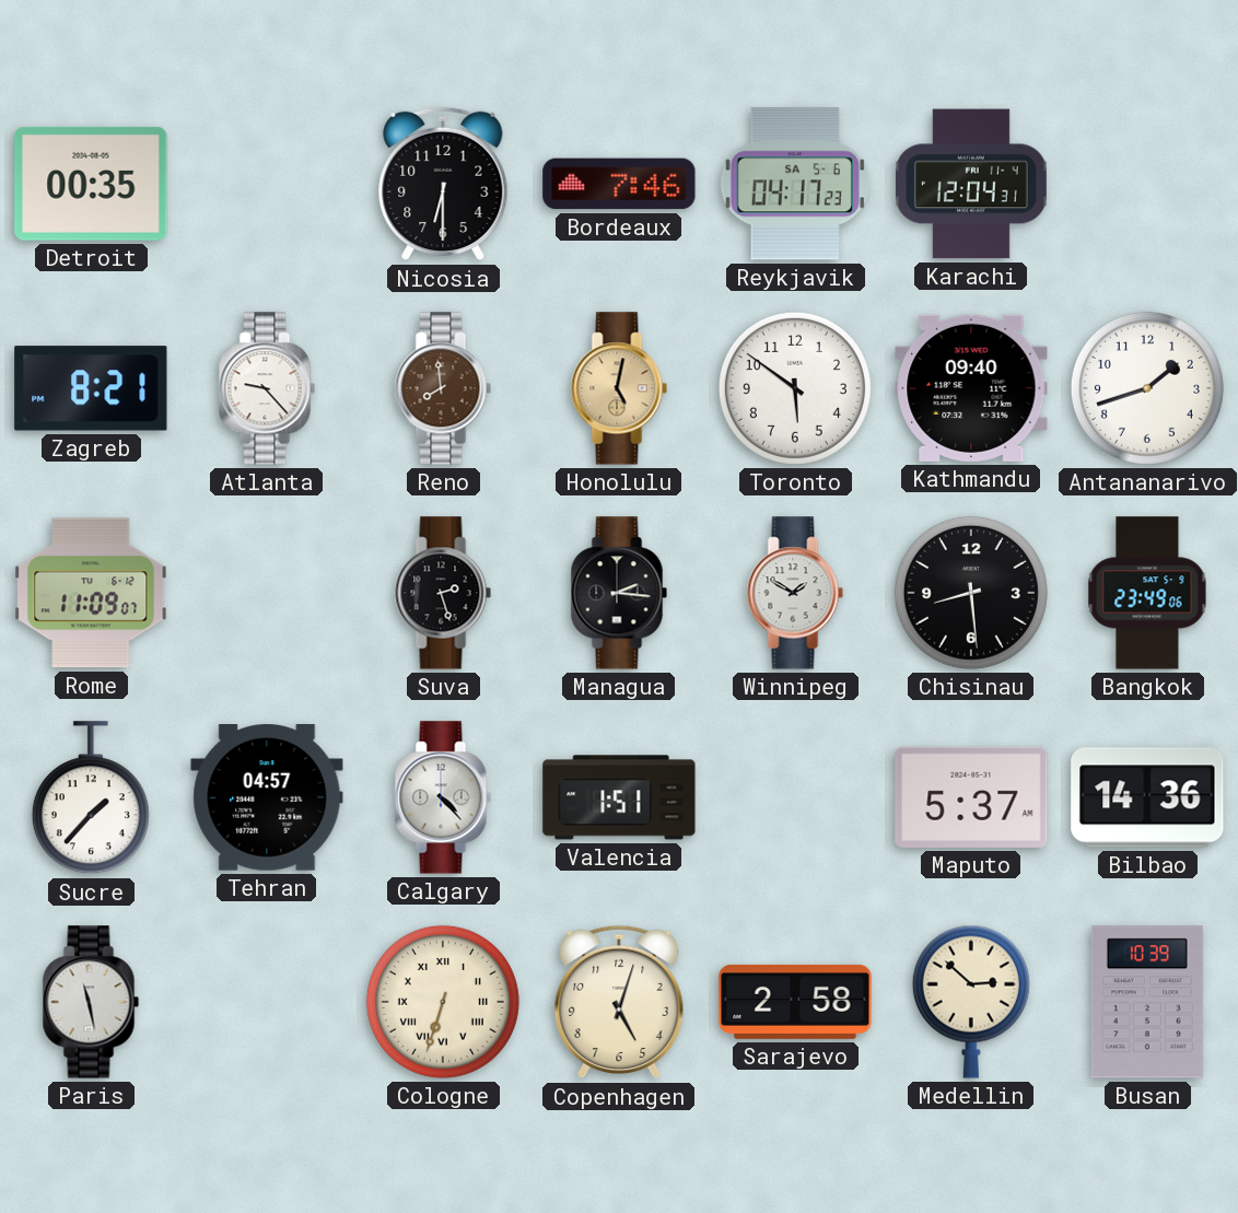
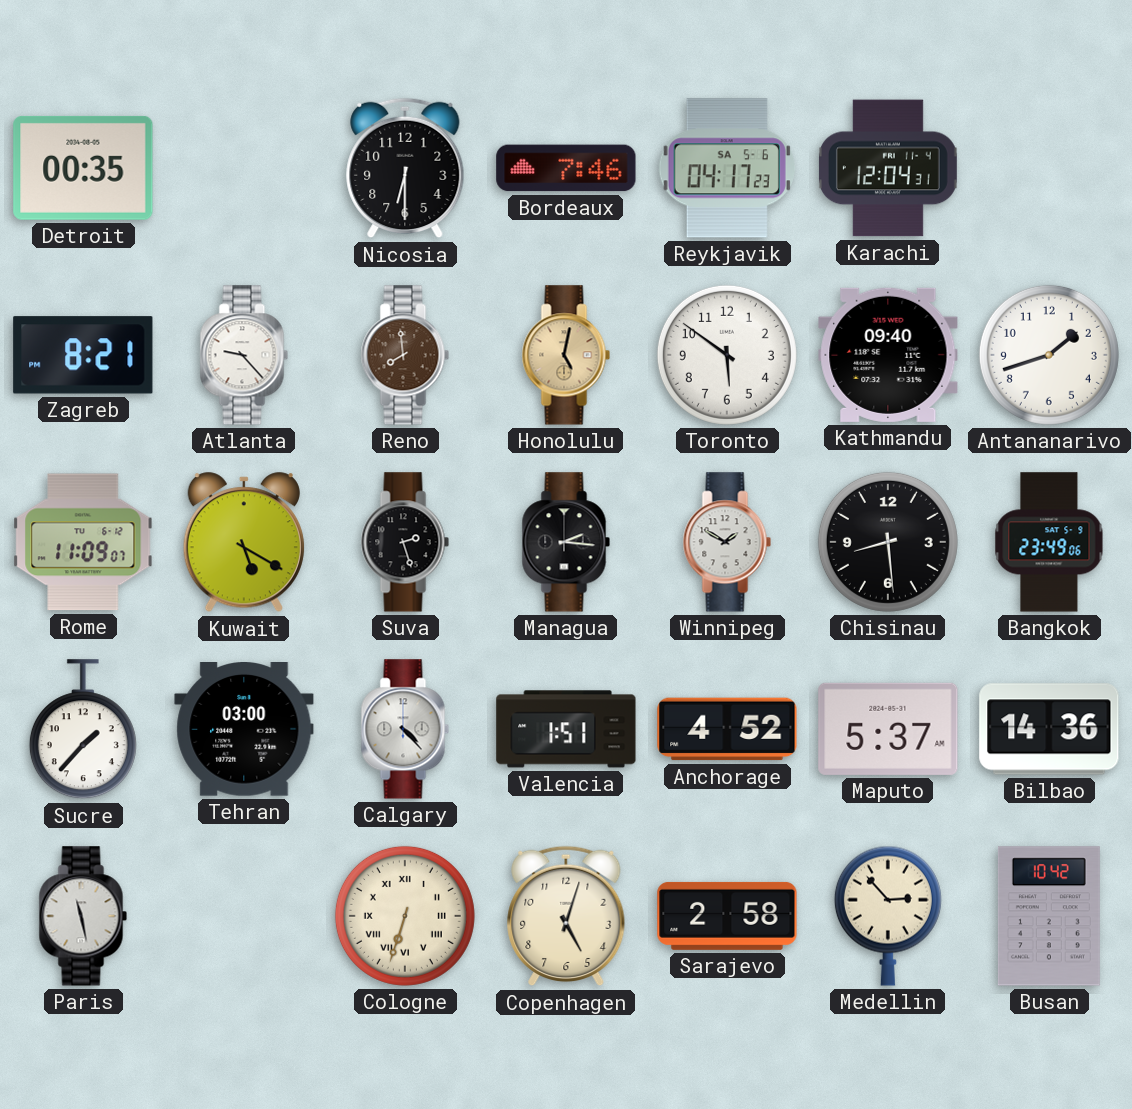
Kuwait: none -> 5:20
Tehran: 04:57 -> 03:00
Anchorage: none -> 4:52
Medellin: 2:52 -> 2:53
Busan: 10:39 -> 10:42
